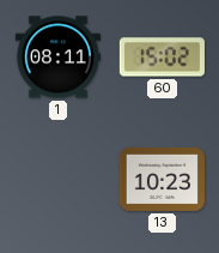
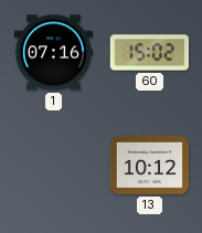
1: 08:11 -> 07:16
13: 10:23 -> 10:12
